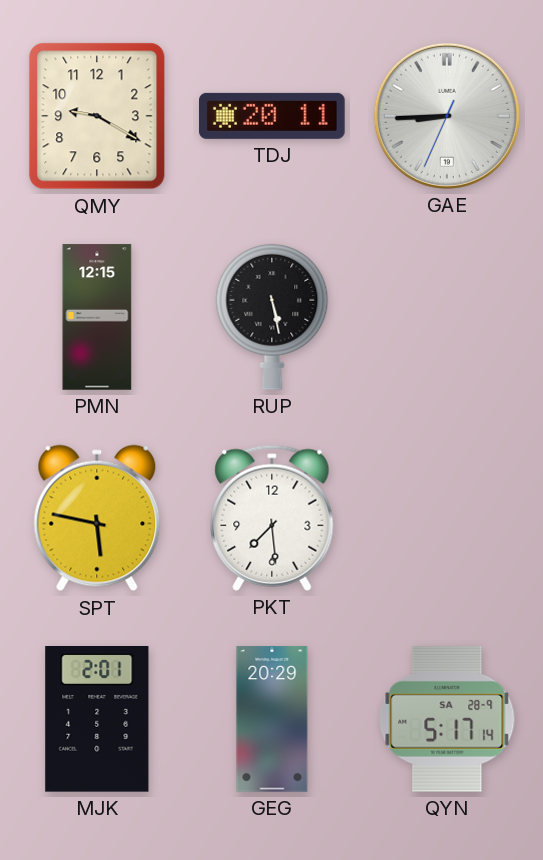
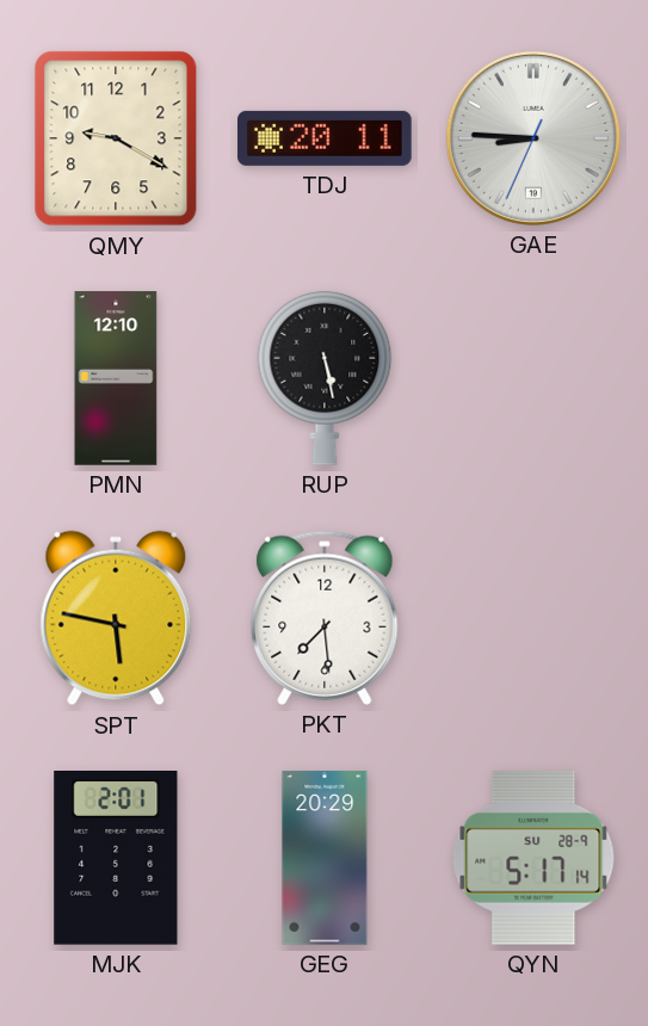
GAE: 8:44 -> 8:45
PMN: 12:15 -> 12:10
QYN date: SA 28-9 -> SU 28-9
